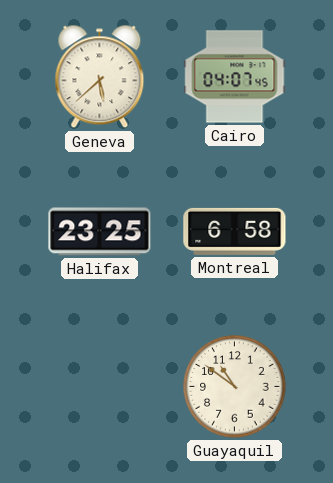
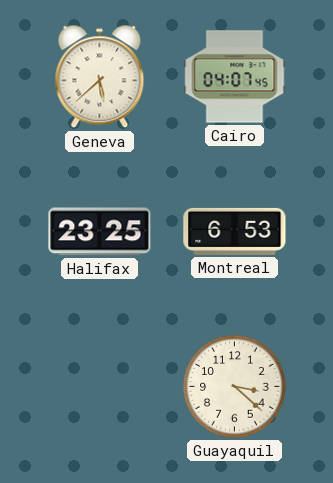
Montreal: 6:58 -> 6:53
Guayaquil: 10:51 -> 3:22
